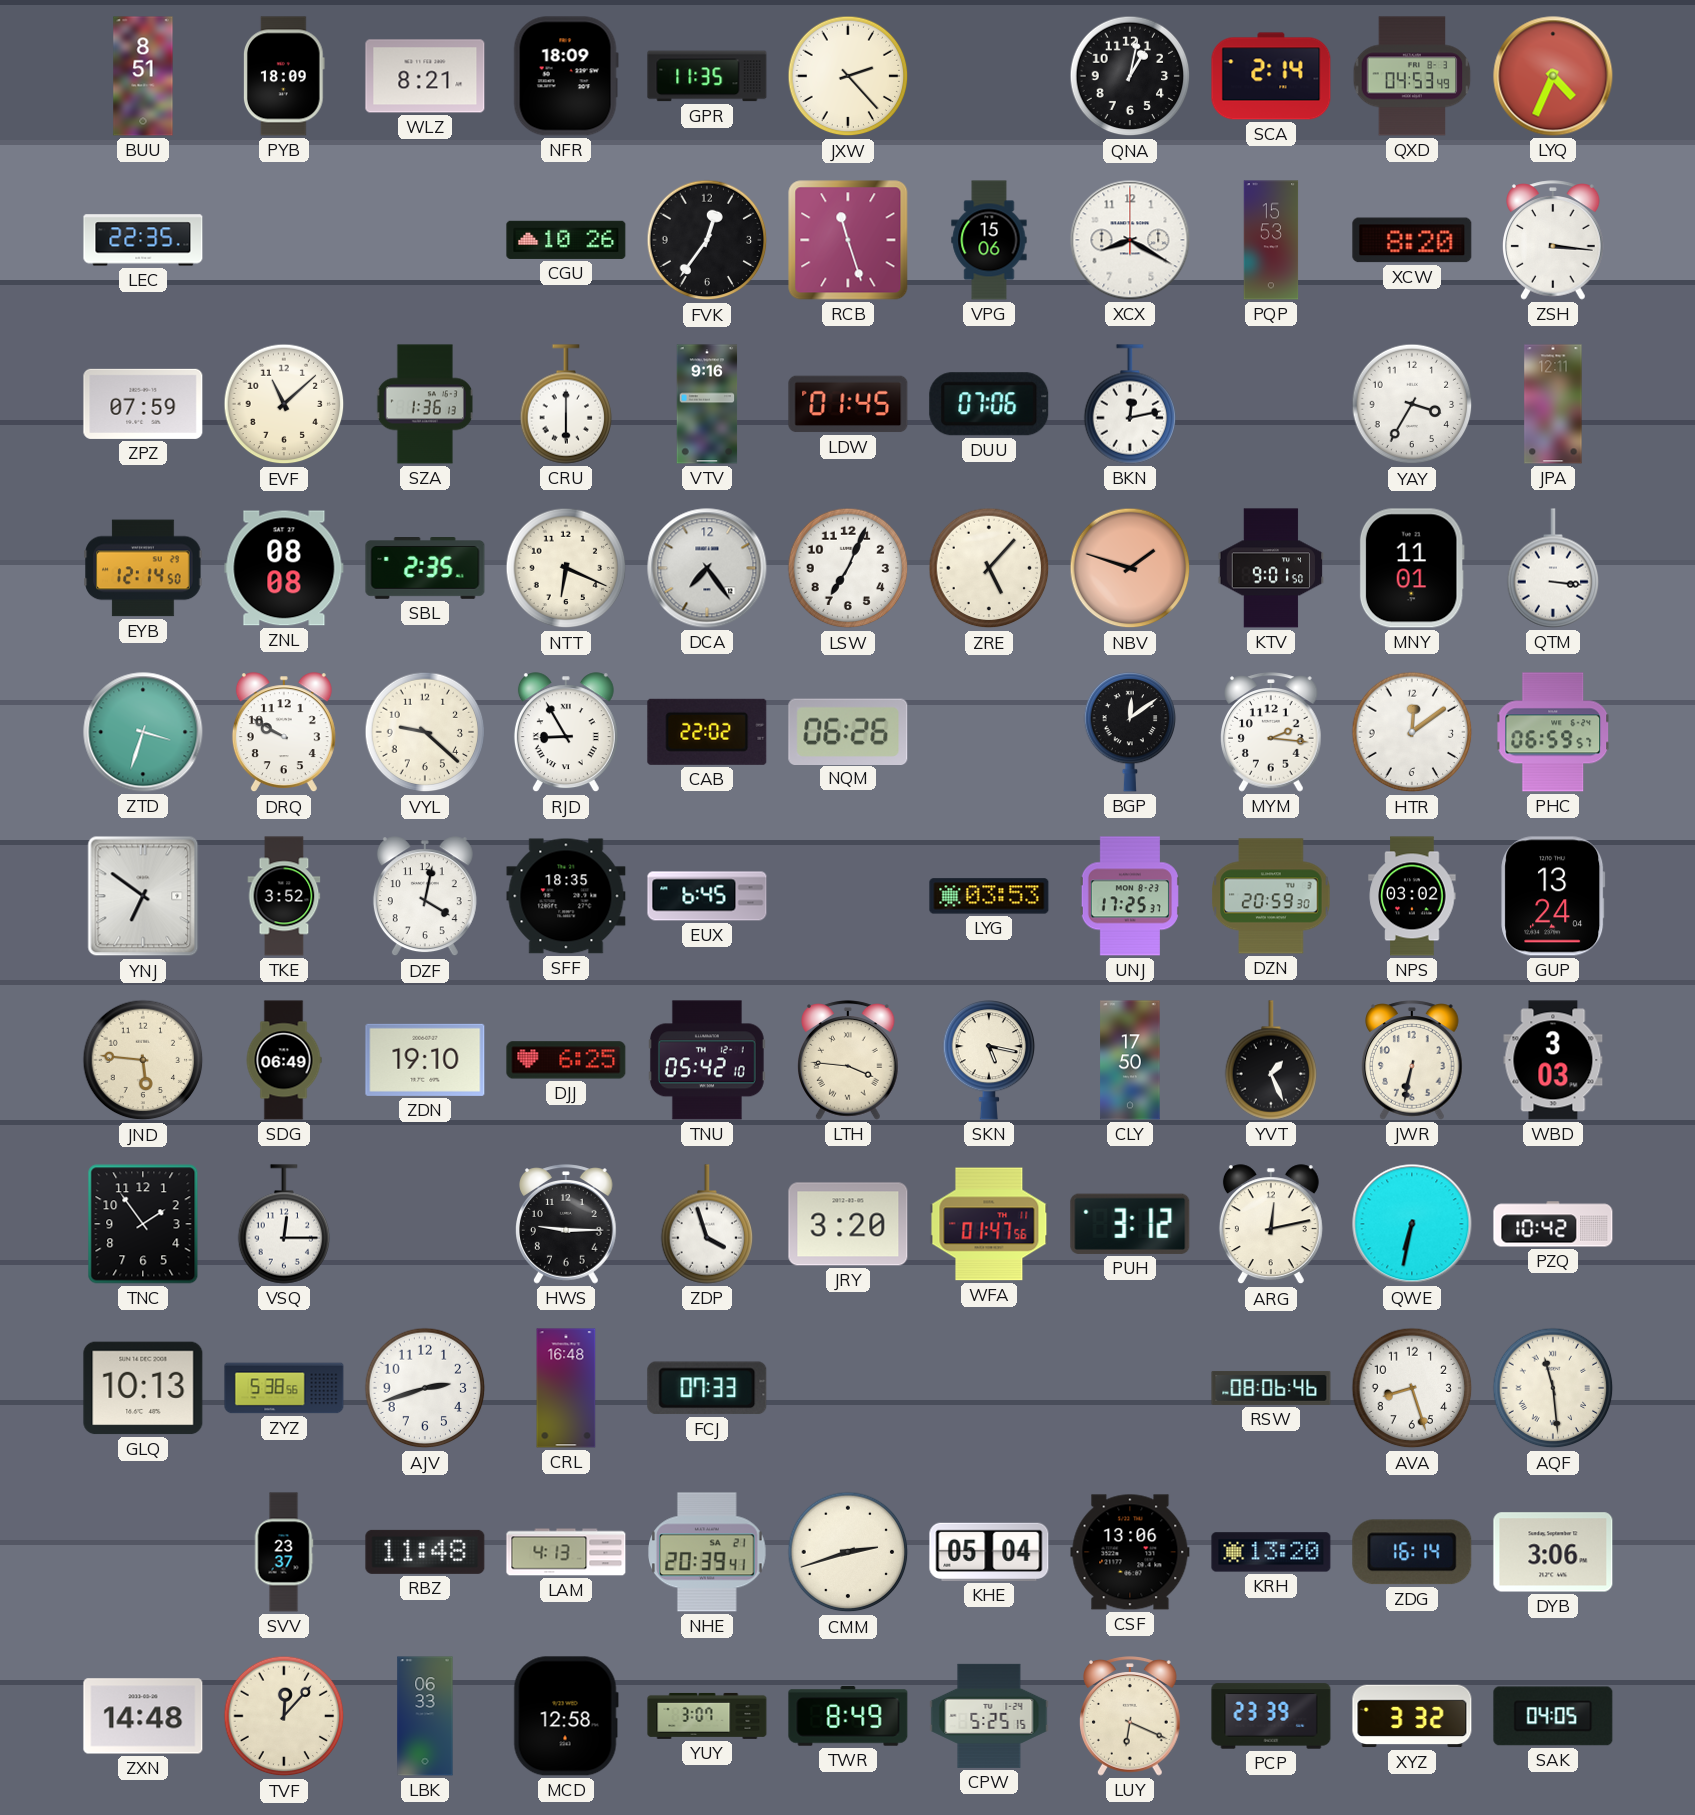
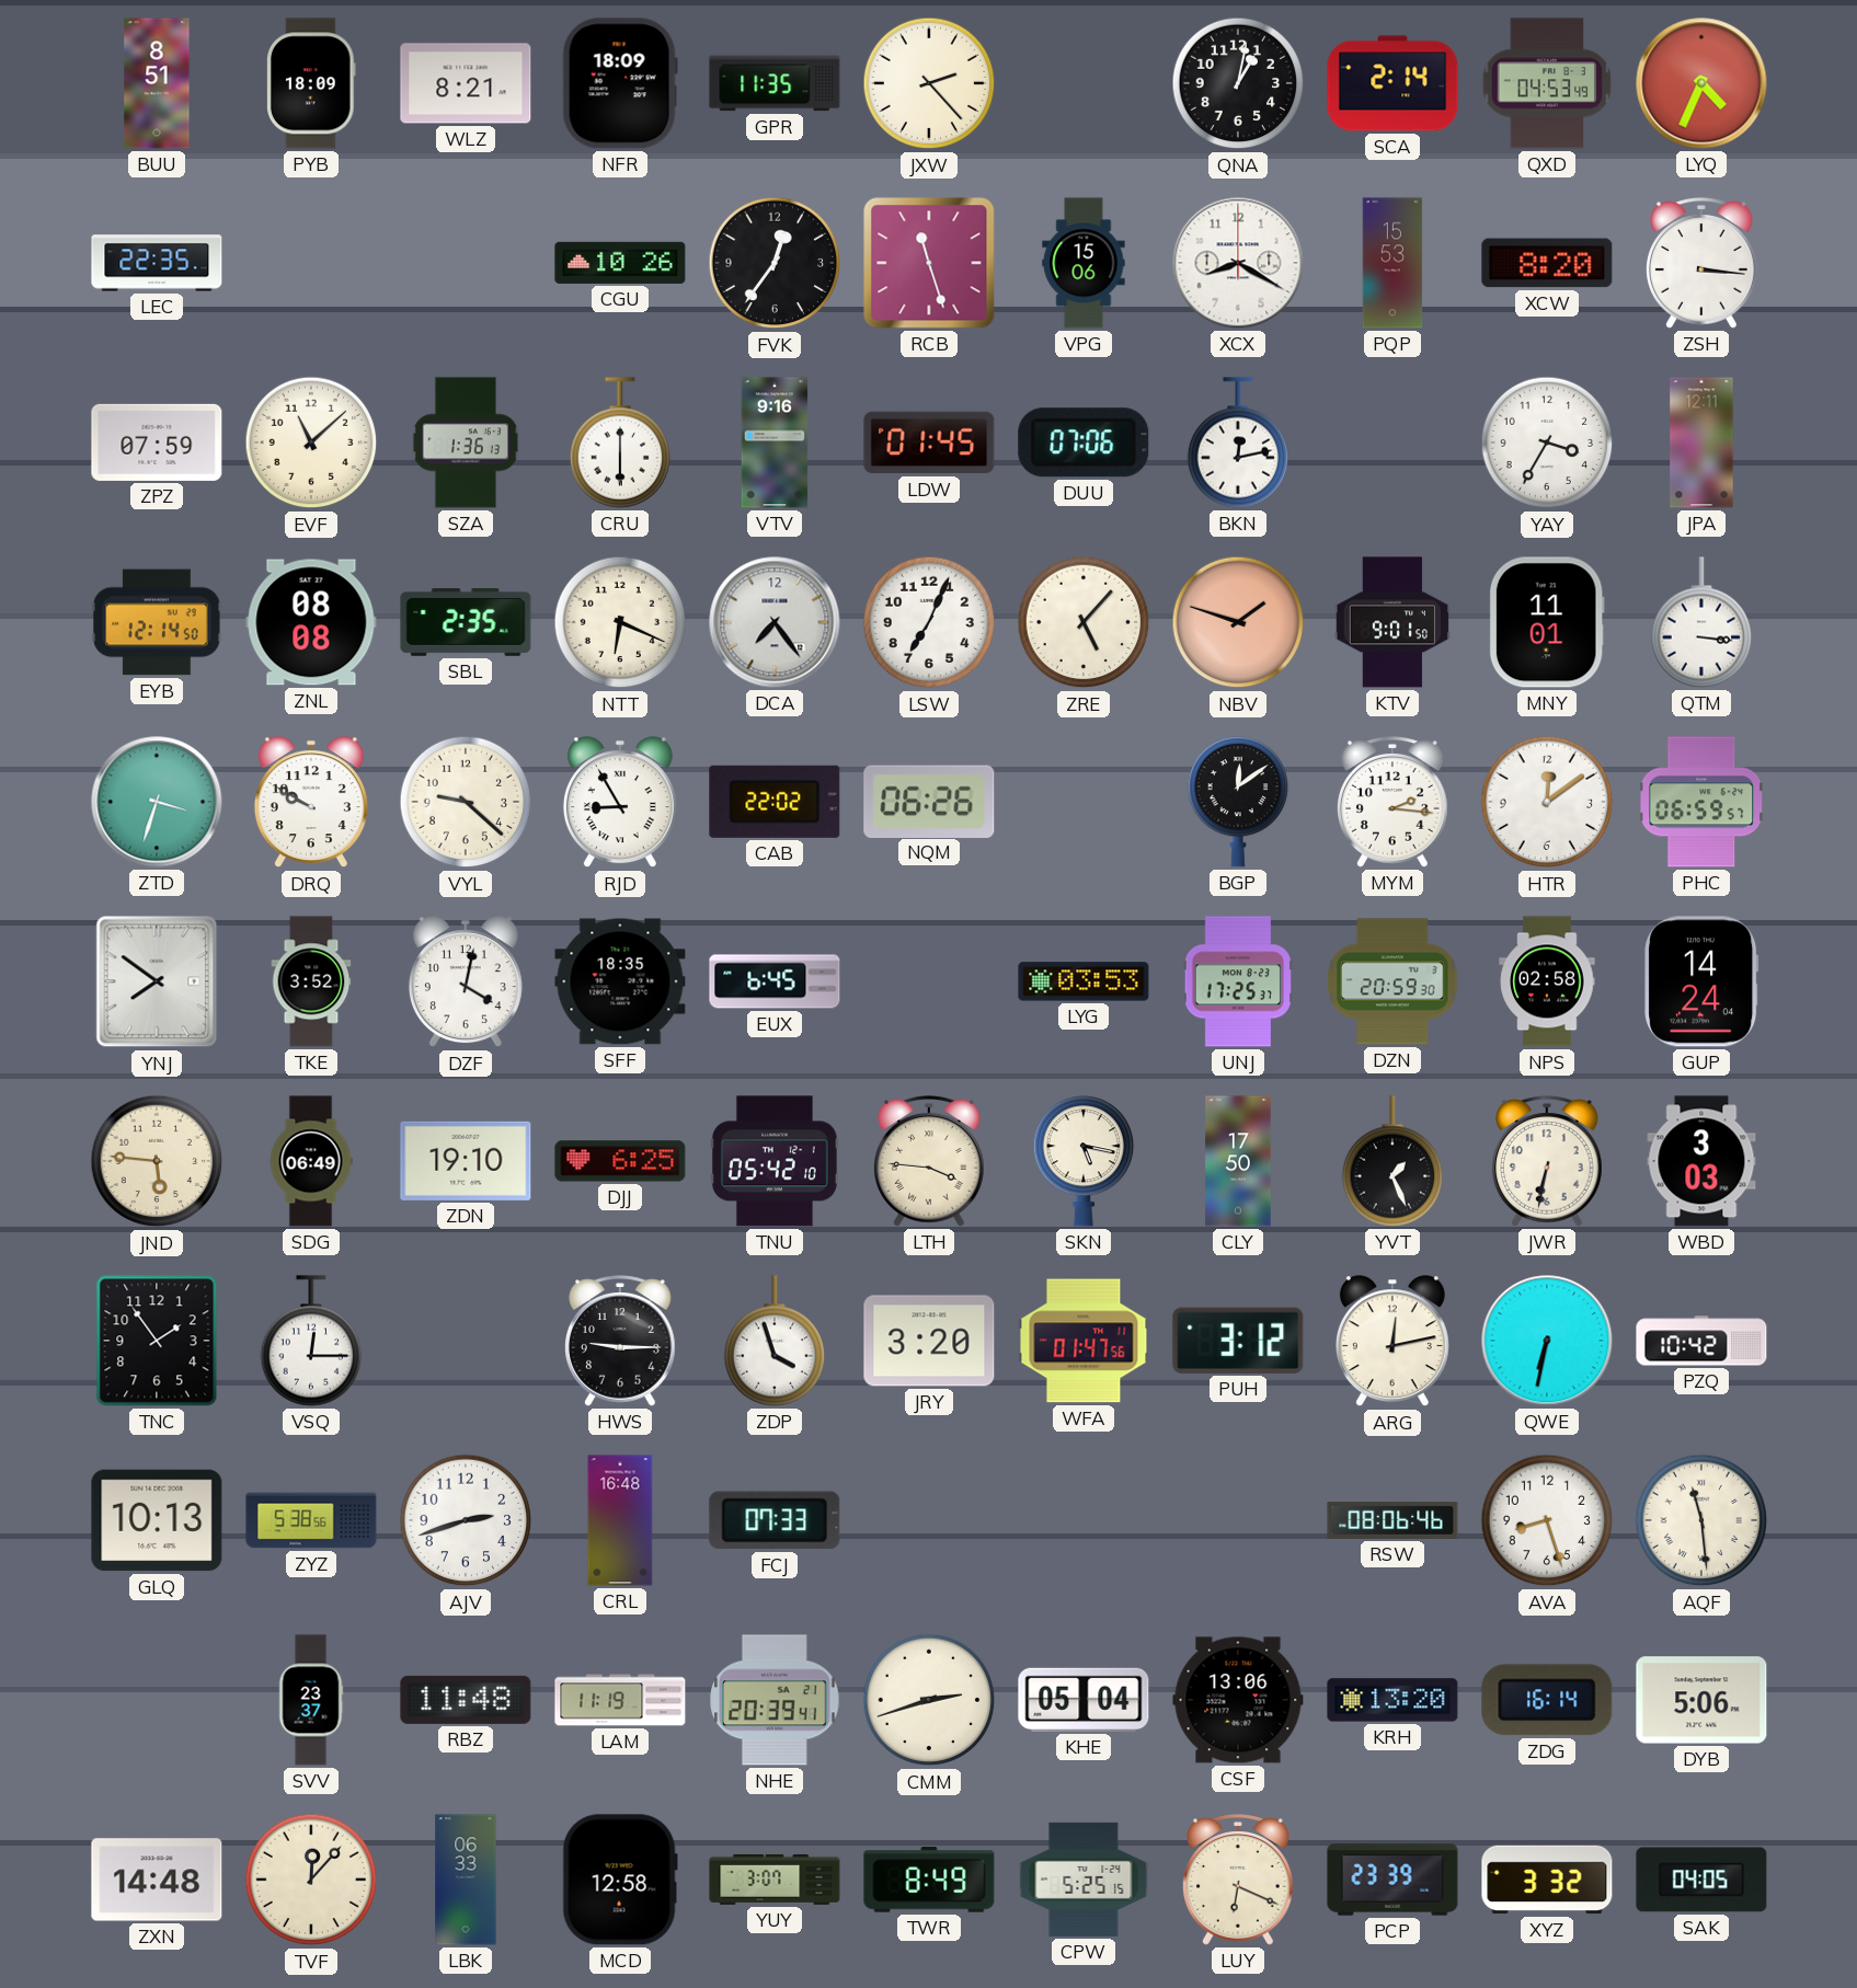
YNJ: 6:51 -> 7:51
NPS: 03:02 -> 02:58
GUP: 13:24 -> 14:24
LAM: 4:13 -> 11:19
DYB: 3:06 -> 5:06
